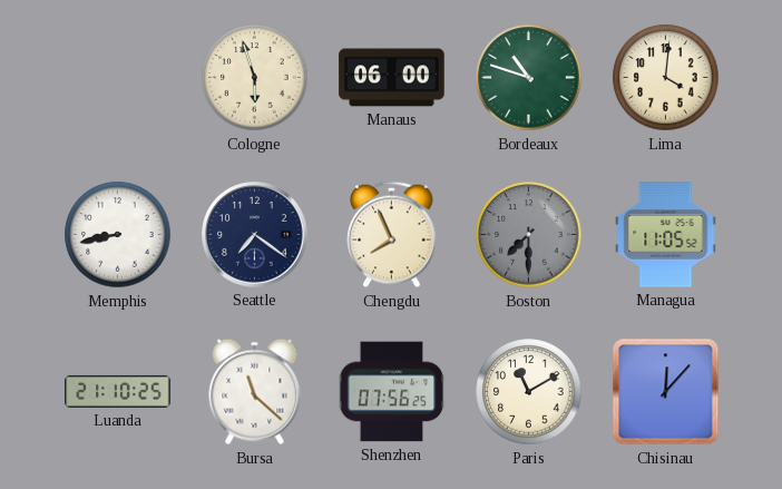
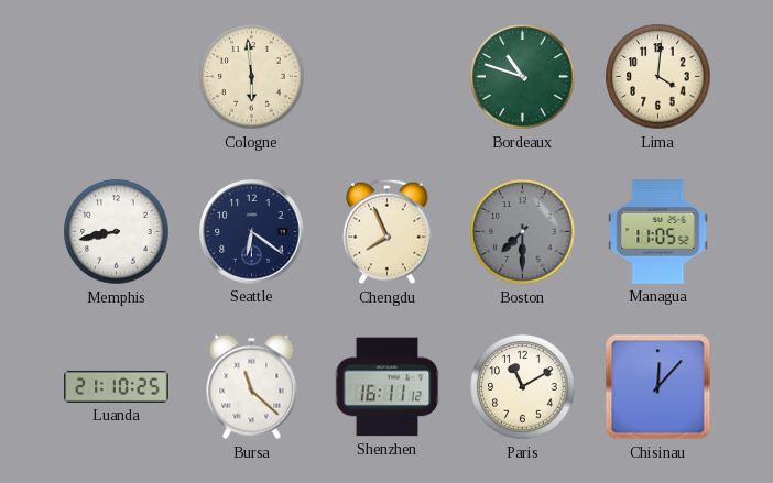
Cologne: 5:57 -> 5:59
Manaus: 06:00 -> none
Seattle: 7:21 -> 6:21
Shenzhen: 07:56 -> 16:11
